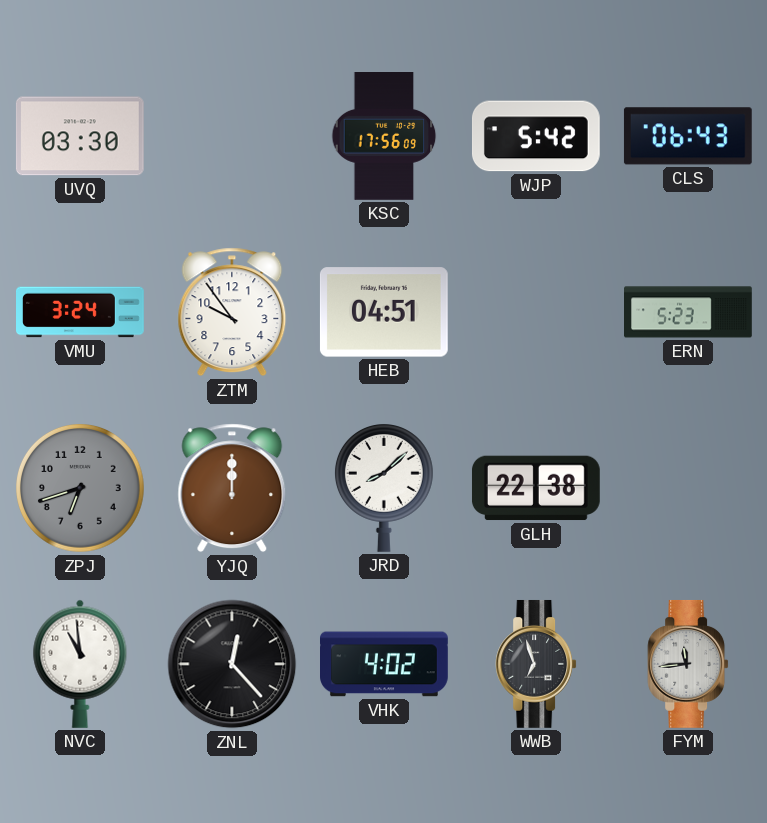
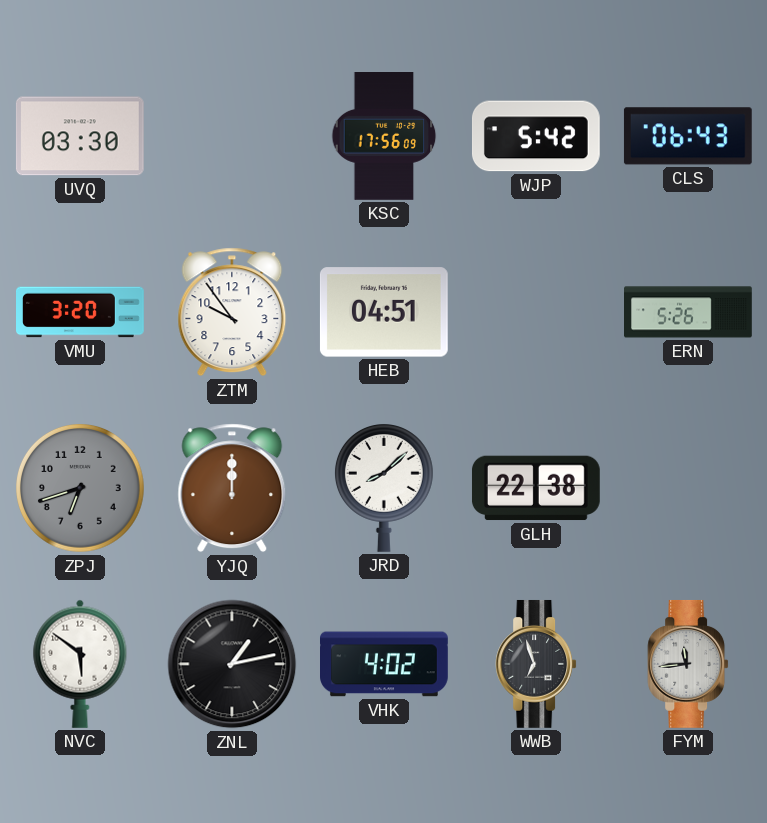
VMU: 3:24 -> 3:20
ERN: 5:23 -> 5:26
NVC: 10:59 -> 5:51
ZNL: 12:23 -> 1:13
